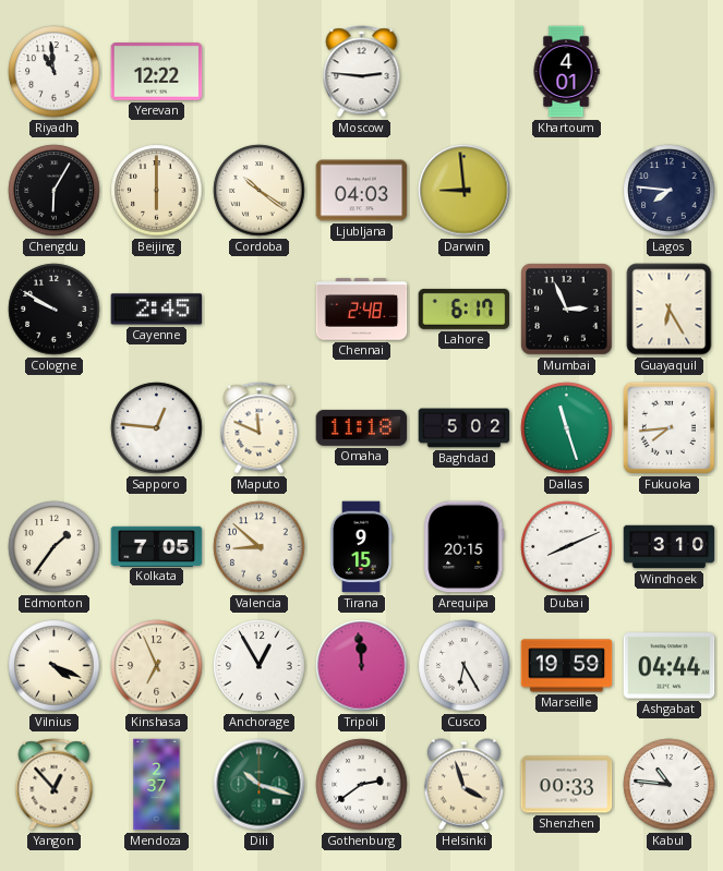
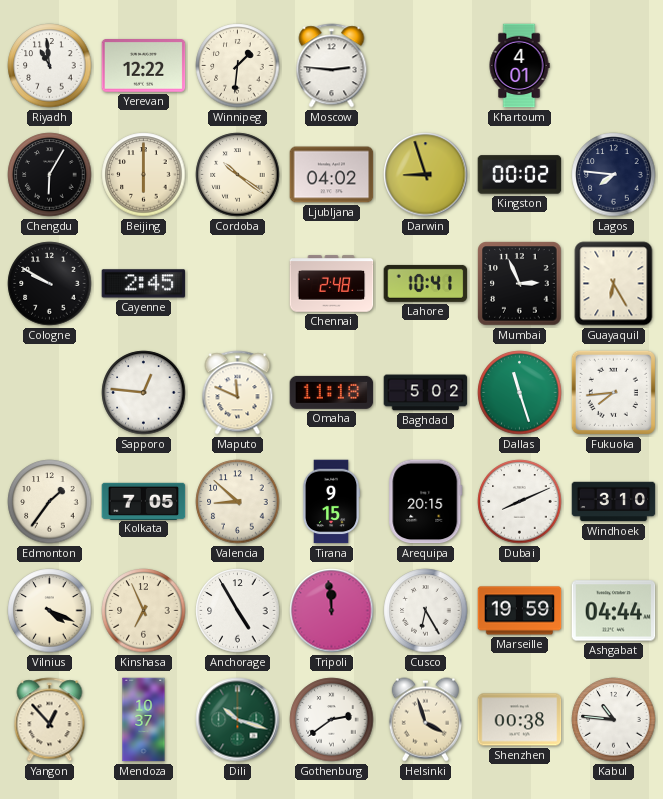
Winnipeg: none -> 1:31
Ljubljana: 04:03 -> 04:02
Darwin: 8:59 -> 8:57
Kingston: none -> 00:02
Lahore: 6:17 -> 10:41
Anchorage: 12:55 -> 4:55
Mendoza: 2:37 -> 10:37
Shenzhen: 00:33 -> 00:38
